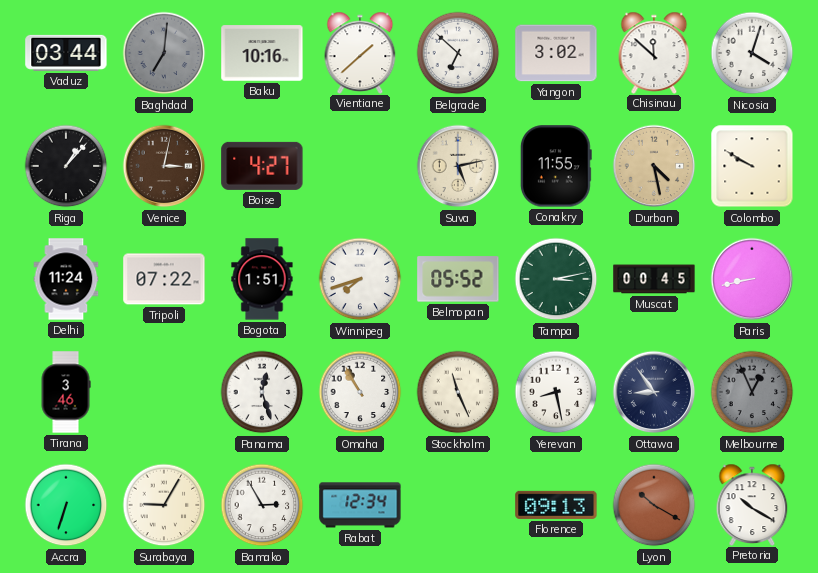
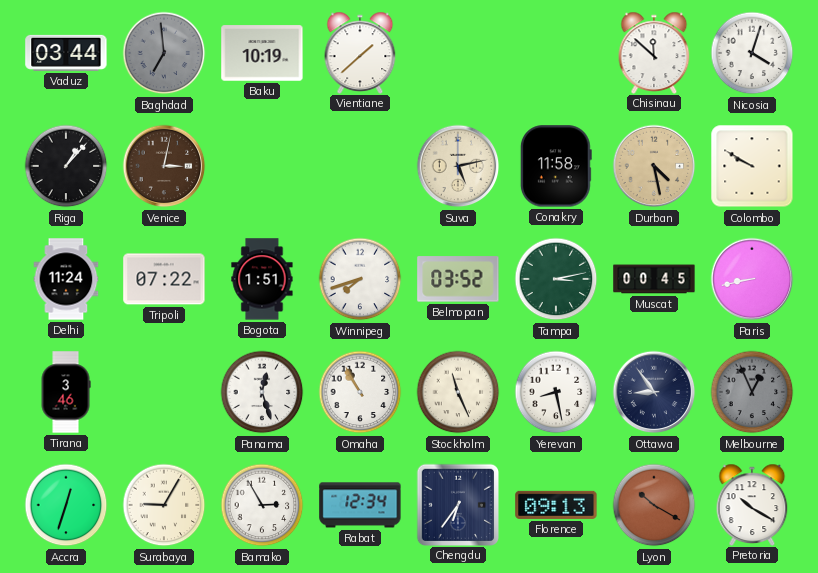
Baghdad: 7:01 -> 6:59
Baku: 10:16 -> 10:19
Belgrade: 6:52 -> none
Yangon: 3:02 -> none
Boise: 4:27 -> none
Conakry: 11:55 -> 11:58
Belmopan: 05:52 -> 03:52
Accra: 6:33 -> 12:33
Chengdu: none -> 6:36
